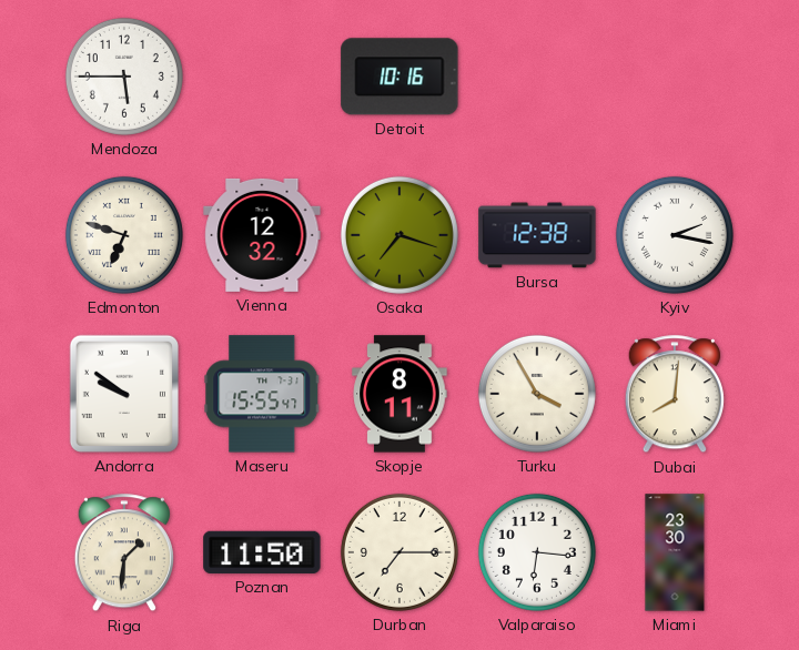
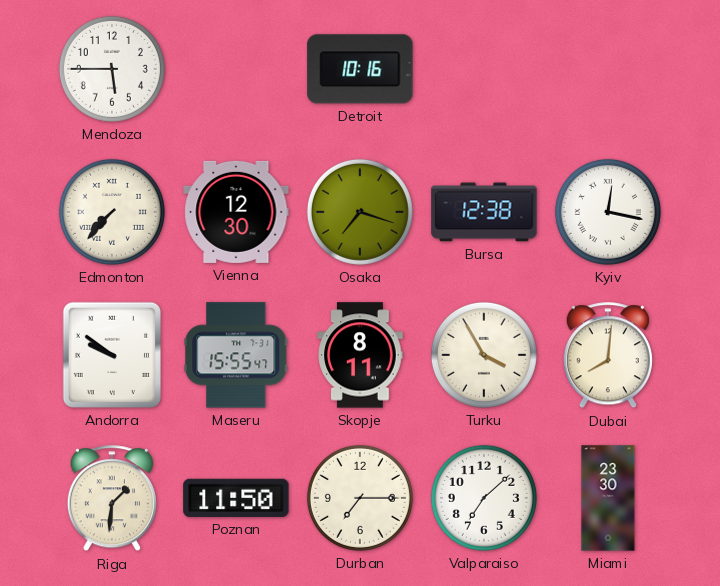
Edmonton: 6:48 -> 7:37
Vienna: 12:32 -> 12:30
Kyiv: 2:17 -> 12:17
Valparaiso: 6:16 -> 7:08
